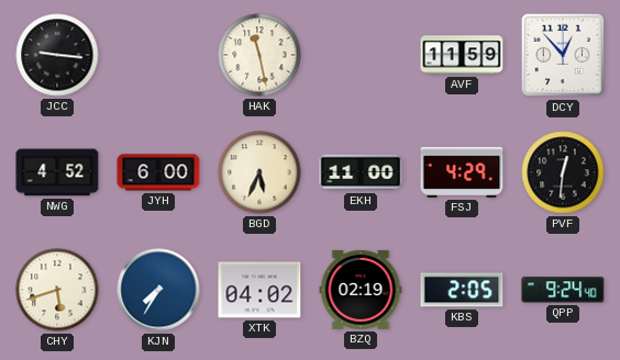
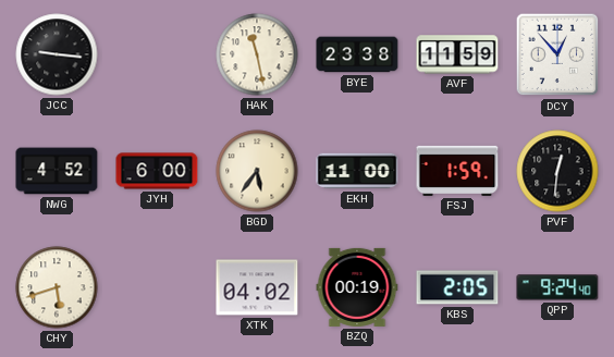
BYE: none -> 23:38
BGD: 5:34 -> 5:36
FSJ: 4:29 -> 1:59
KJN: 7:35 -> none
BZQ: 02:19 -> 00:19
